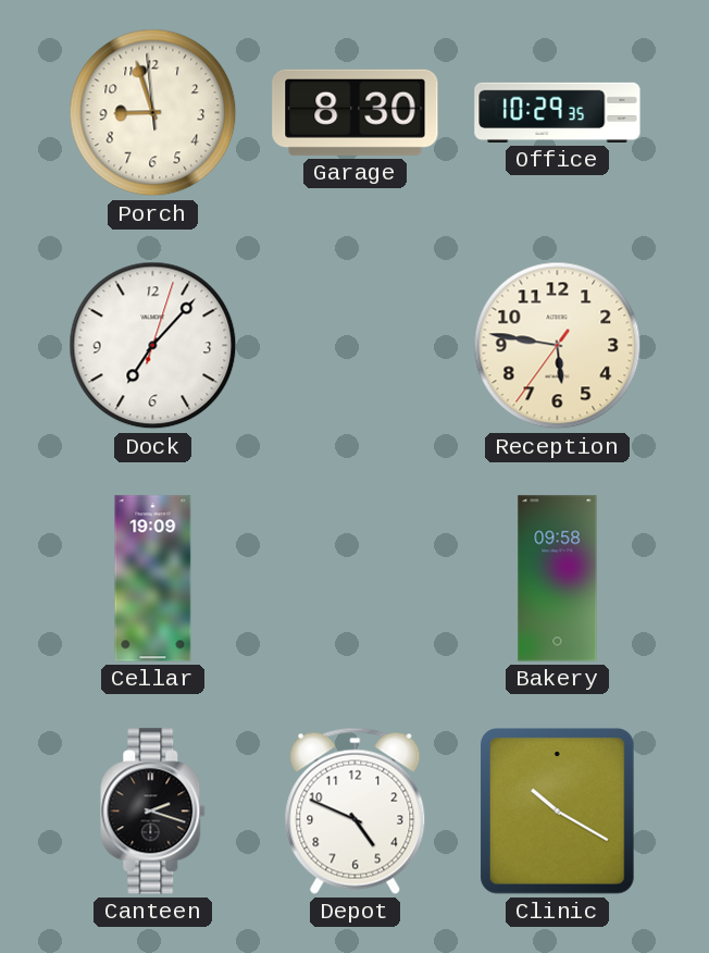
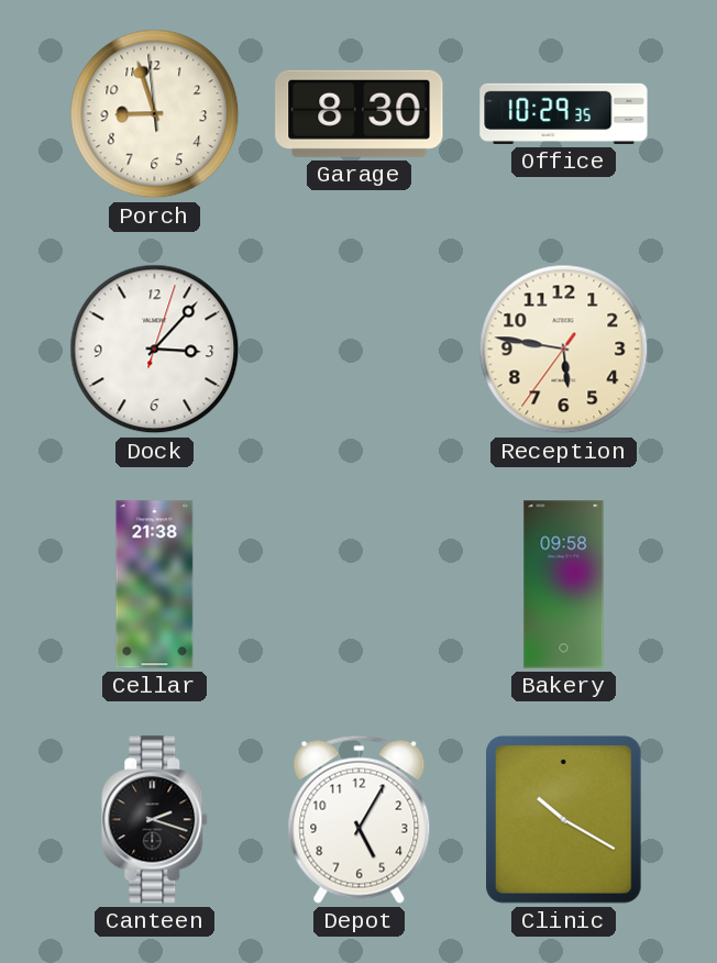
Dock: 7:07 -> 3:07
Cellar: 19:09 -> 21:38
Depot: 4:49 -> 5:05
